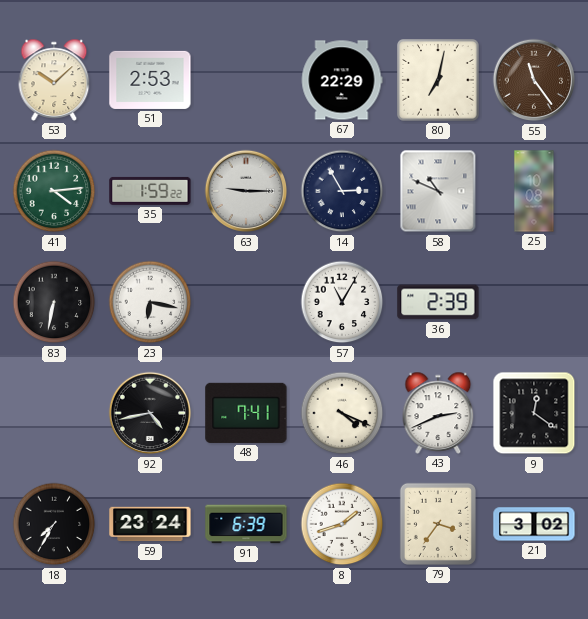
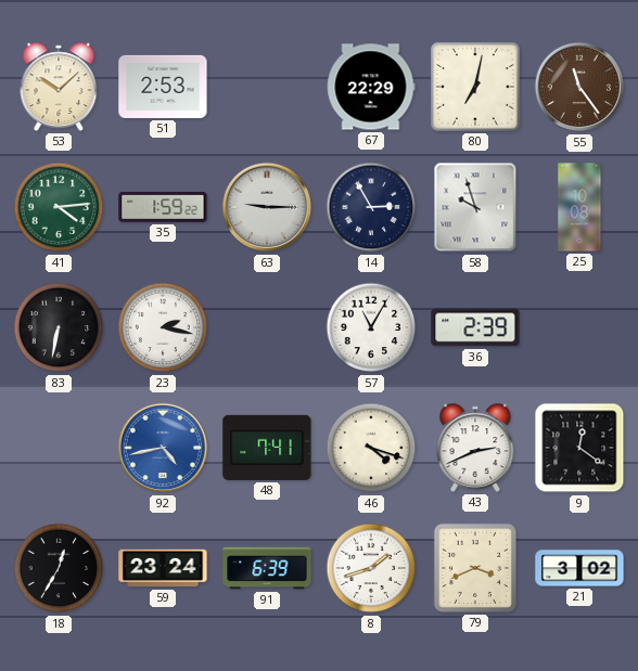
58: 10:49 -> 9:57
23: 6:17 -> 2:17
92 dial: black -> blue
46: 4:19 -> 4:18
18: 7:35 -> 12:35
79: 3:36 -> 3:41
